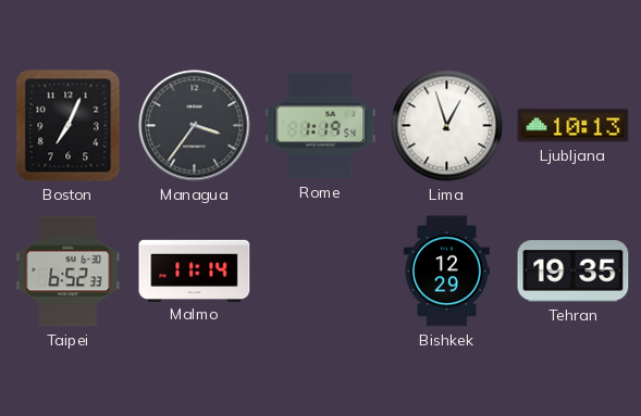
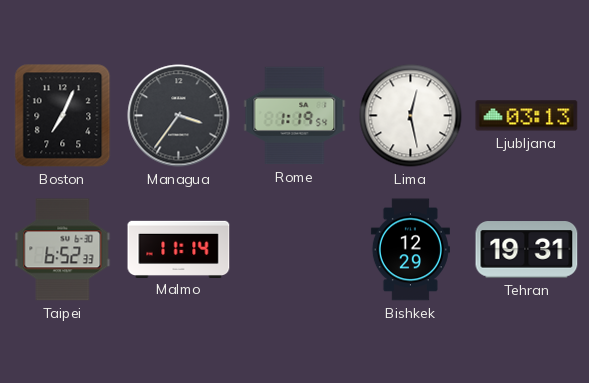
Lima: 12:57 -> 12:28
Ljubljana: 10:13 -> 03:13
Tehran: 19:35 -> 19:31
